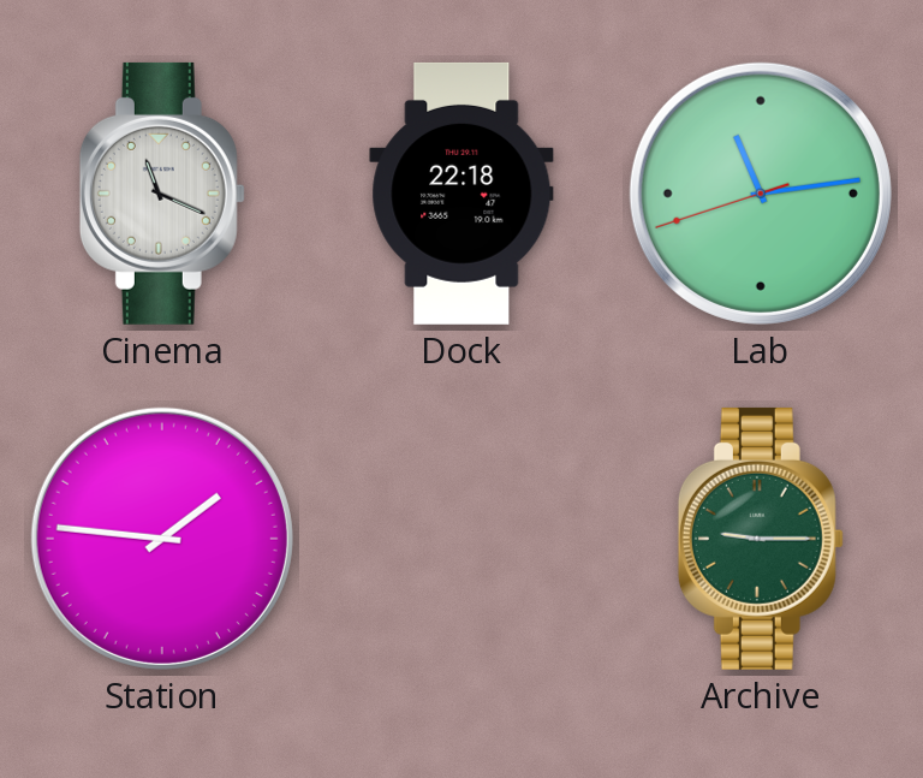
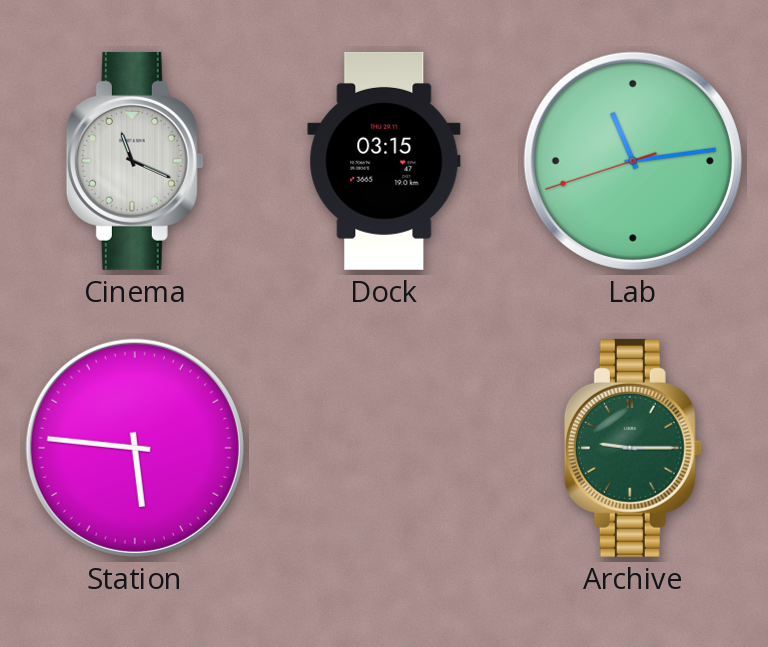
Dock: 22:18 -> 03:15
Station: 1:46 -> 5:46
